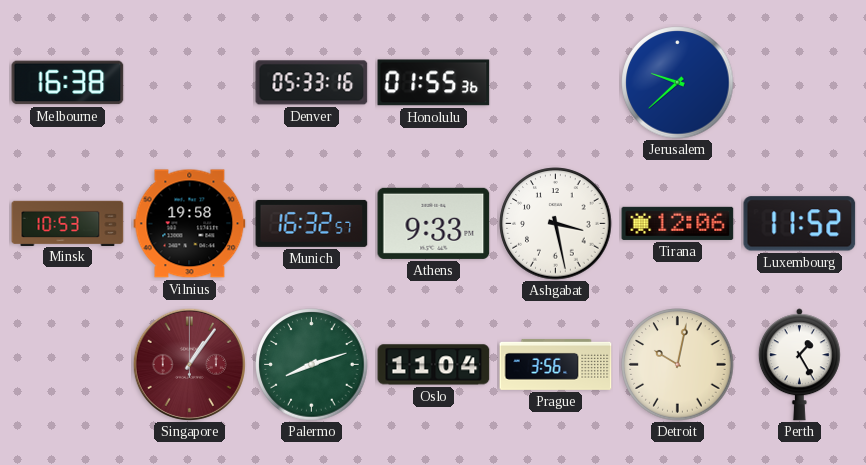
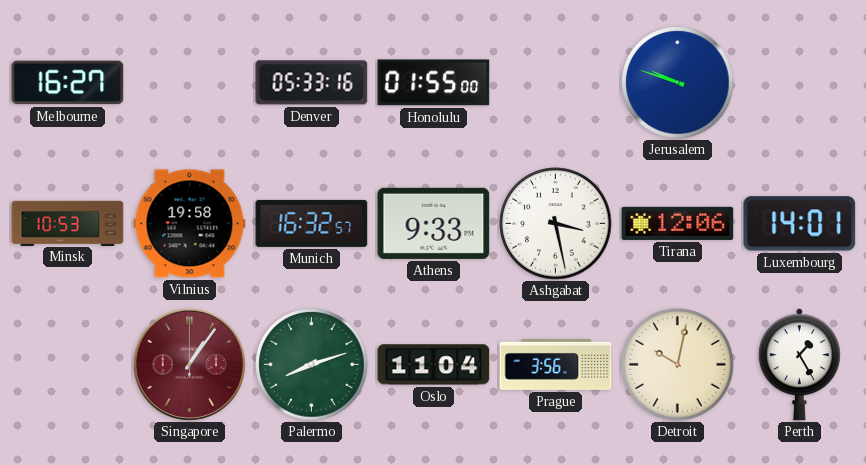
Melbourne: 16:38 -> 16:27
Honolulu: 01:55:36 -> 01:55:00
Jerusalem: 9:38 -> 9:48
Luxembourg: 11:52 -> 14:01
